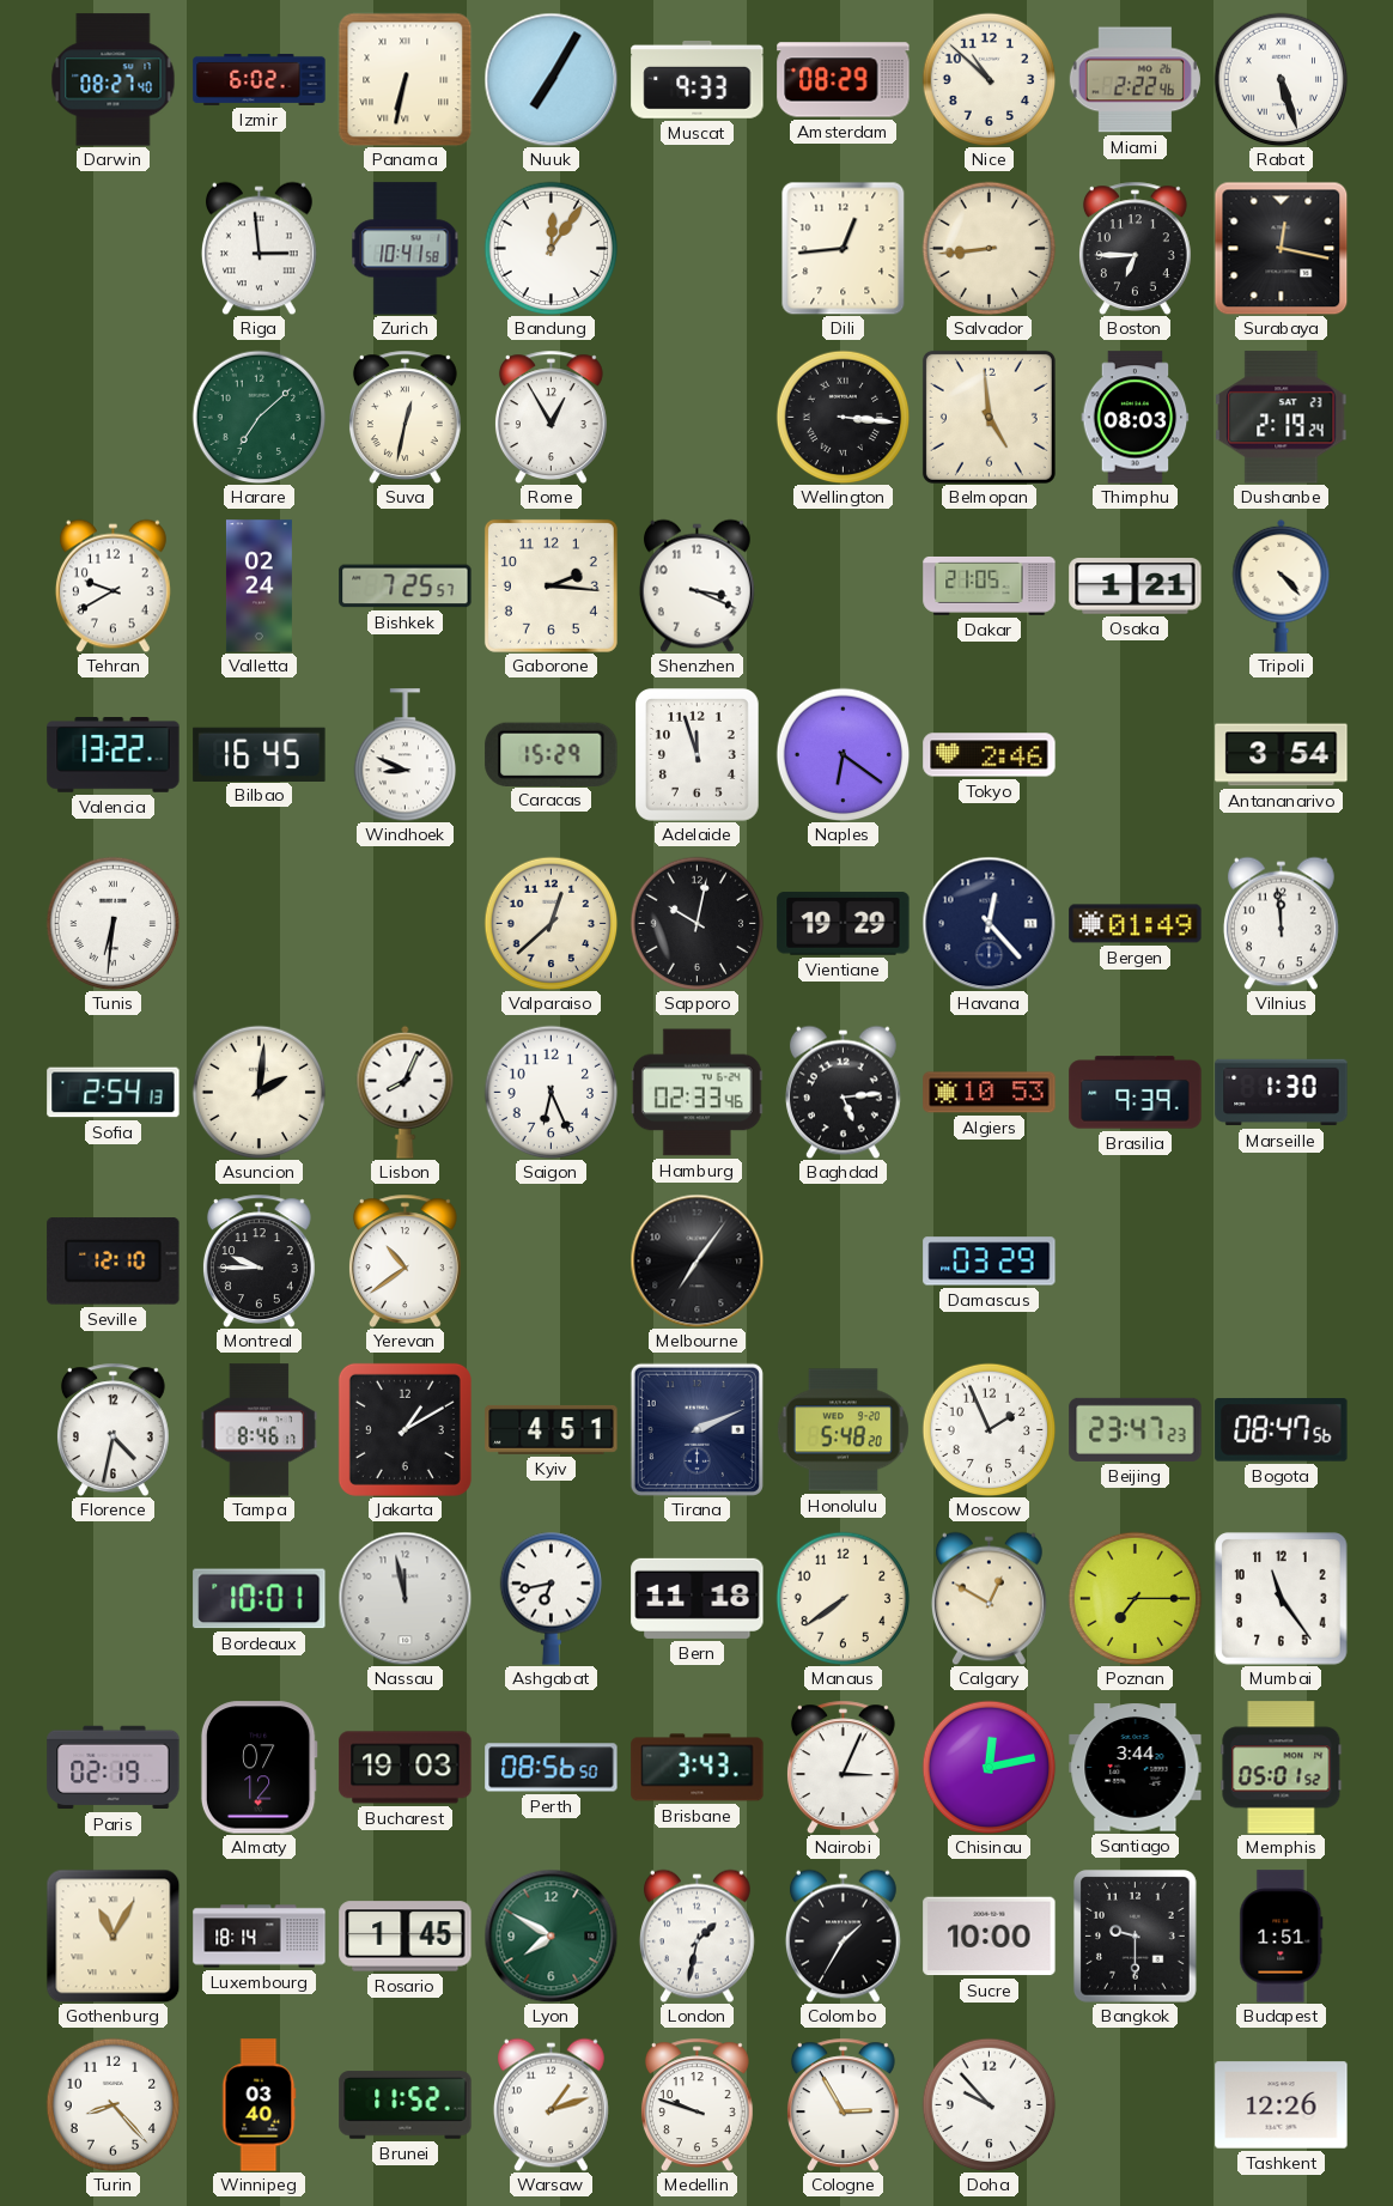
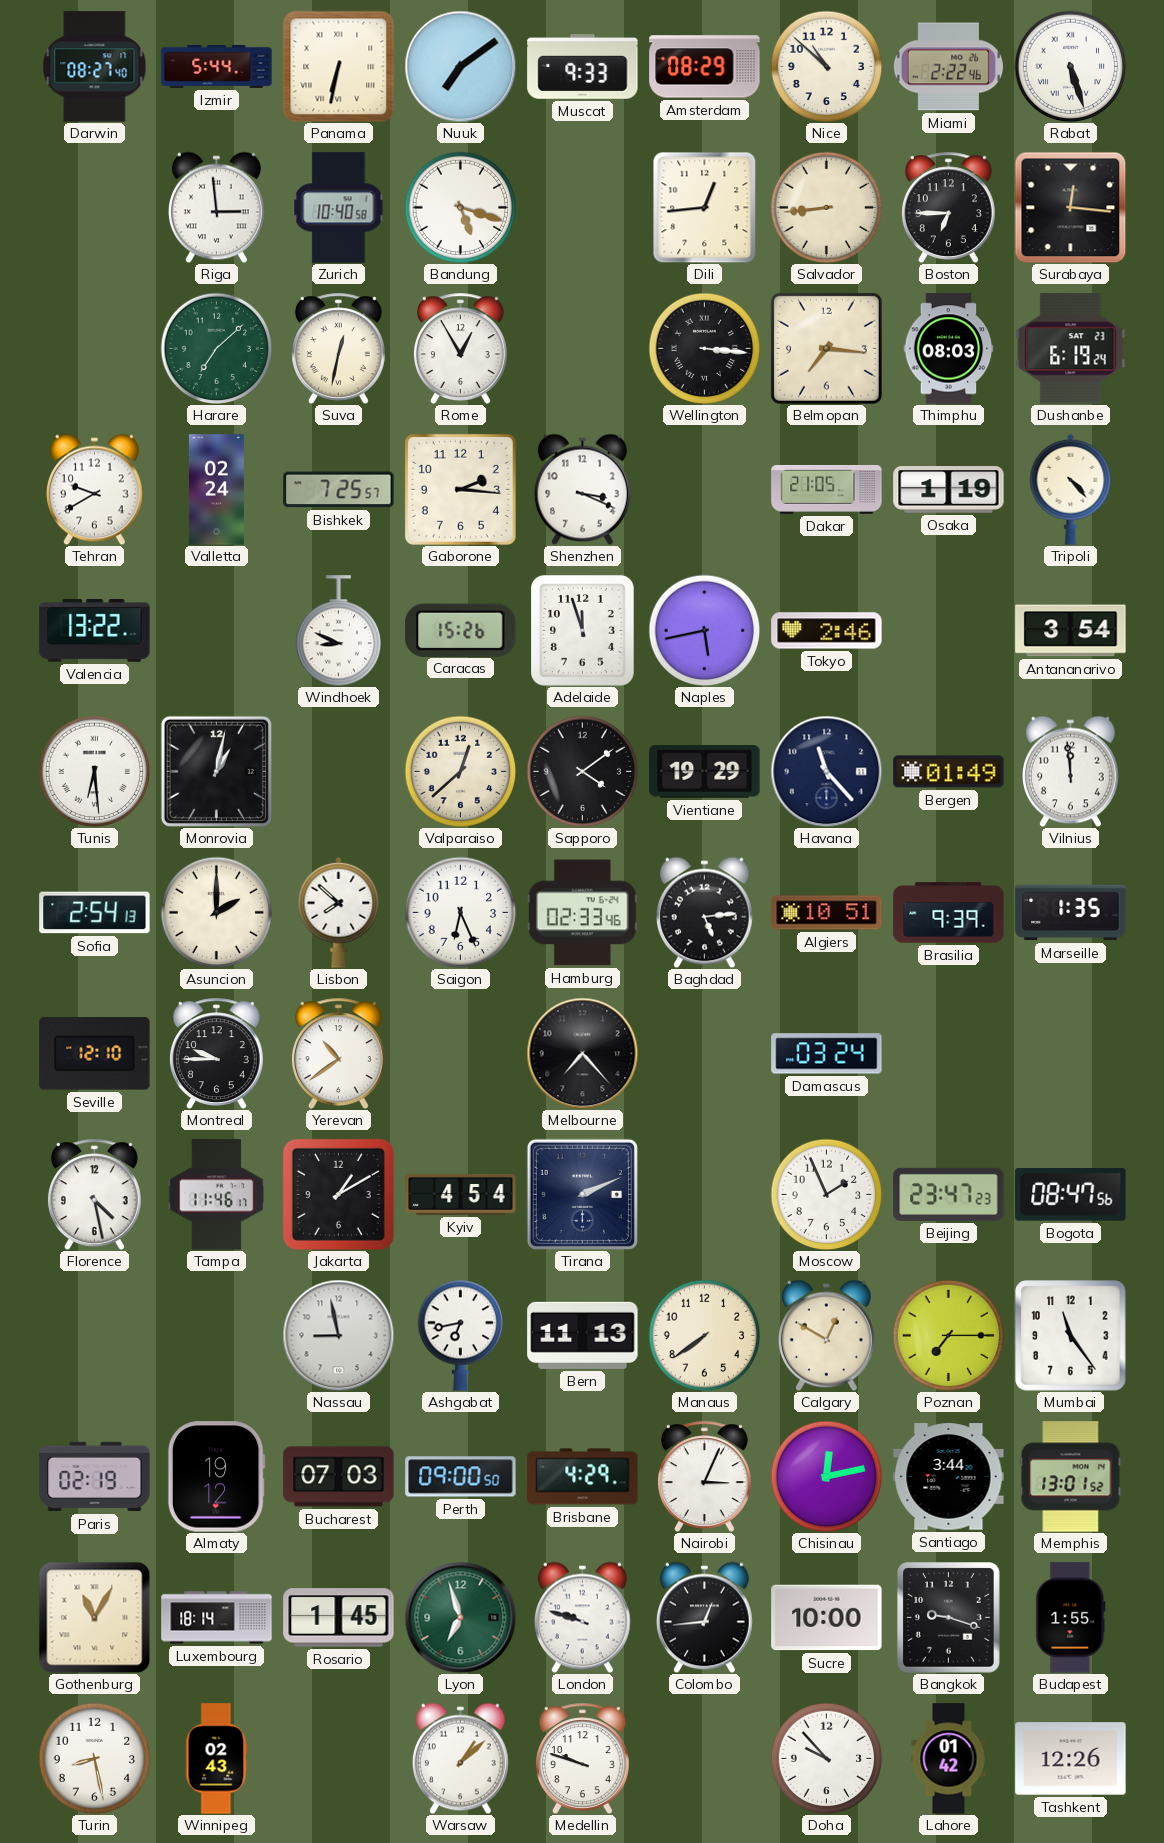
Izmir: 6:02 -> 5:44
Nuuk: 7:05 -> 7:09
Zurich: 10:41 -> 10:40
Bandung: 12:06 -> 5:18
Surabaya: 12:17 -> 12:16
Belmopan: 4:59 -> 7:16
Dushanbe: 2:19 -> 6:19
Osaka: 1:21 -> 1:19
Bilbao: 16:45 -> none
Caracas: 15:29 -> 15:26
Naples: 6:21 -> 5:43
Tunis: 6:31 -> 6:29
Monrovia: none -> 1:02
Sapporo: 10:02 -> 4:09
Havana: 12:23 -> 11:23
Asuncion: 2:01 -> 2:00
Lisbon: 8:04 -> 7:52
Algiers: 10:53 -> 10:51
Marseille: 1:30 -> 1:35
Melbourne: 7:06 -> 7:23
Damascus: 03:29 -> 03:24
Florence: 4:32 -> 4:28
Tampa: 8:46 -> 11:46
Kyiv: 4:51 -> 4:54
Honolulu: 5:48 -> none
Bordeaux: 10:01 -> none
Nassau: 11:58 -> 8:58
Bern: 11:18 -> 11:13
Almaty: 07:12 -> 19:12
Bucharest: 19:03 -> 07:03
Perth: 08:56 -> 09:00
Brisbane: 3:43 -> 4:29
Memphis: 05:01 -> 13:01
Lyon: 7:50 -> 6:57
London: 1:32 -> 9:48
Colombo: 1:35 -> 12:44
Bangkok: 9:30 -> 9:18
Budapest: 1:51 -> 1:55
Turin: 8:23 -> 8:28
Winnipeg: 03:40 -> 02:43
Brunei: 11:52 -> none
Warsaw: 1:12 -> 1:08
Cologne: 2:55 -> none
Lahore: none -> 01:42
